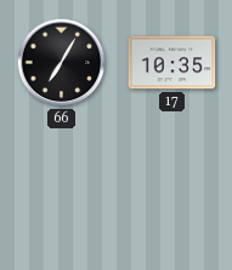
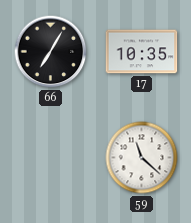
59: none -> 11:22
